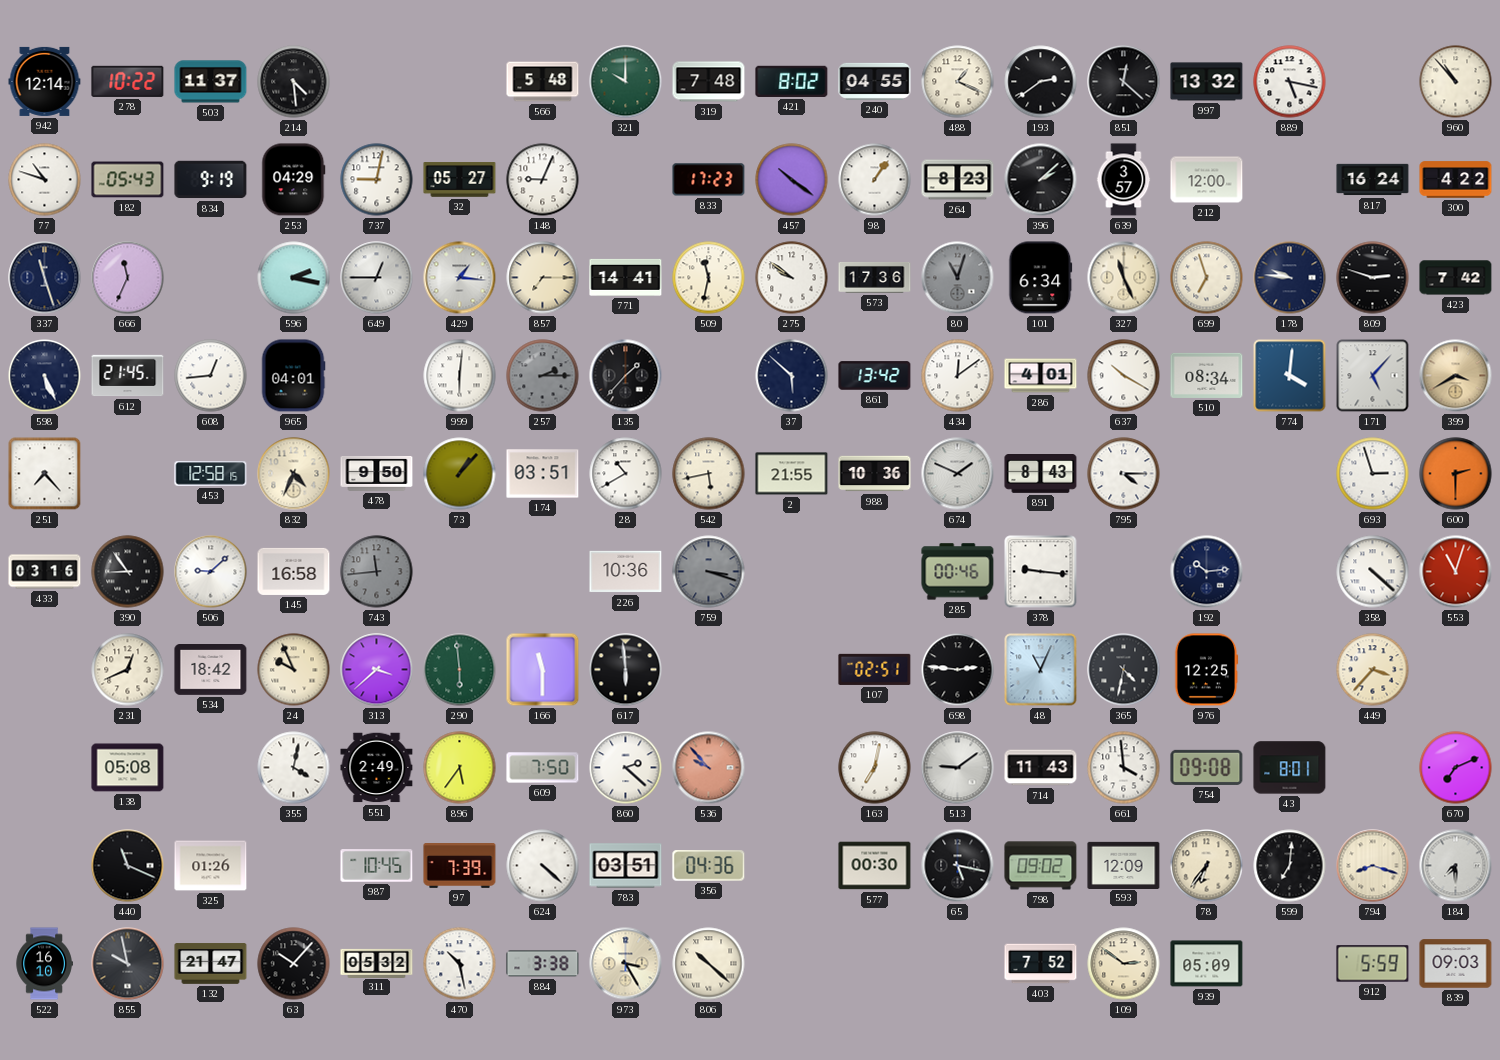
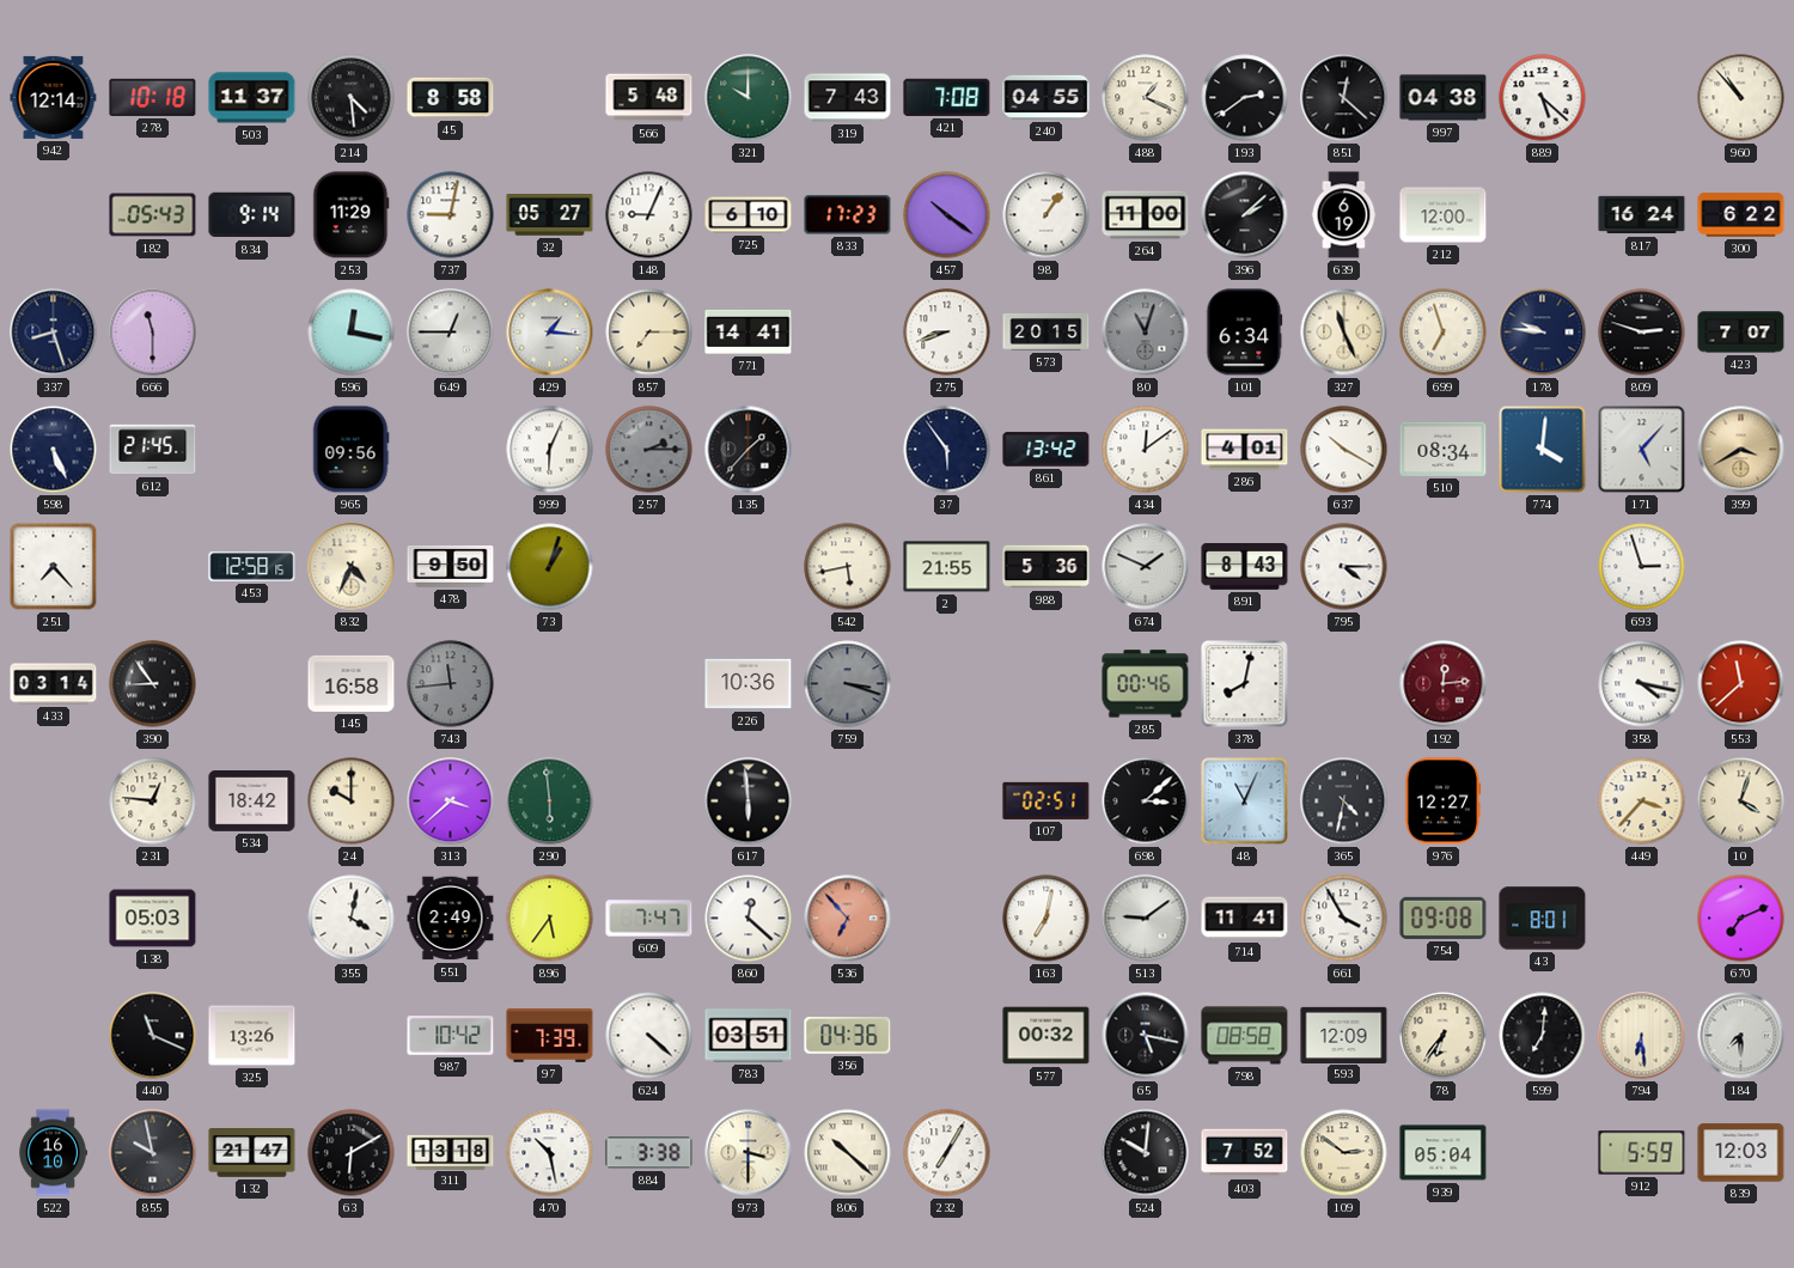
278: 10:22 -> 10:18
45: none -> 8:58
319: 7:48 -> 7:43
421: 8:02 -> 7:08
997: 13:32 -> 04:38
889: 5:17 -> 5:22
77: 10:48 -> none
834: 9:19 -> 9:14
253: 04:29 -> 11:29
725: none -> 6:10
264: 8:23 -> 11:00
639: 3:57 -> 6:19
300: 4:22 -> 6:22
337: 11:27 -> 8:27
666: 11:34 -> 11:30
596: 2:17 -> 12:17
509: 11:32 -> none
275: 9:51 -> 8:42
573: 17:36 -> 20:15
423: 7:42 -> 7:07
608: 12:44 -> none
965: 04:01 -> 09:56
999: 6:01 -> 6:04
37: 5:52 -> 5:54
73: 1:07 -> 1:03
174: 03:51 -> none
28: 10:40 -> none
988: 10:36 -> 5:36
600: 2:30 -> none
433: 03:16 -> 03:14
506: 9:08 -> none
378: 9:16 -> 8:02
192: 10:14 -> 12:14
192 dial: navy -> burgundy
358: 4:22 -> 4:17
553: 11:03 -> 11:38
231: 12:41 -> 12:46
24: 9:56 -> 10:00
166: 11:30 -> none
698: 2:46 -> 3:08
976: 12:25 -> 12:27
10: none -> 4:03
138: 05:08 -> 05:03
609: 7:50 -> 7:47
860: 2:22 -> 12:22
536: 9:53 -> 6:53
714: 11:43 -> 11:41
661: 3:59 -> 3:55
325: 01:26 -> 13:26
987: 10:45 -> 10:42
577: 00:30 -> 00:32
798: 09:02 -> 08:58
794: 8:18 -> 6:29
63: 10:07 -> 6:10
311: 05:32 -> 13:18
973: 3:25 -> 3:30
232: none -> 7:05
524: none -> 10:01
939: 05:09 -> 05:04
839: 09:03 -> 12:03
